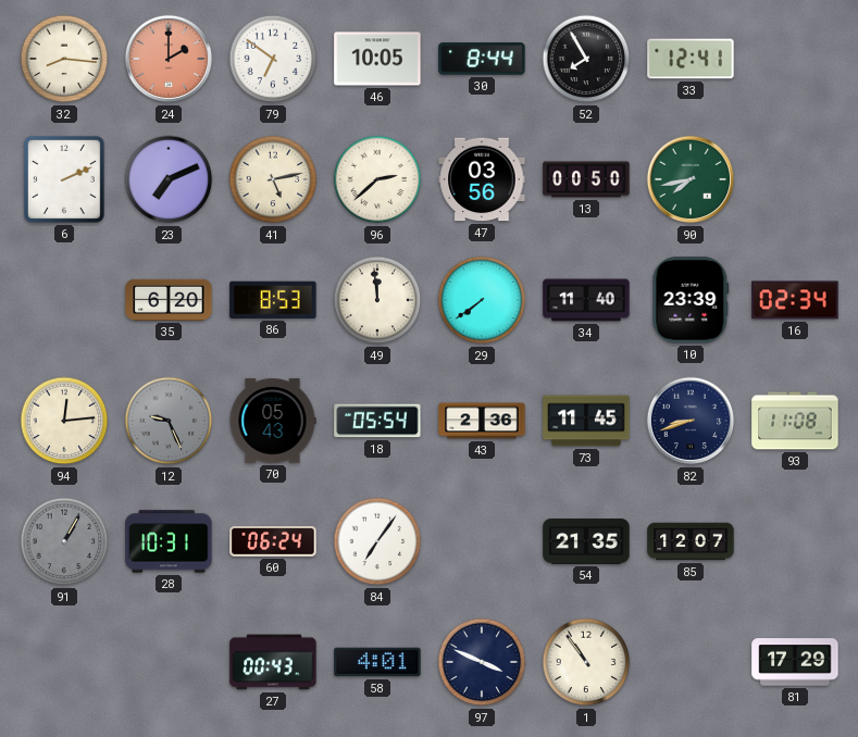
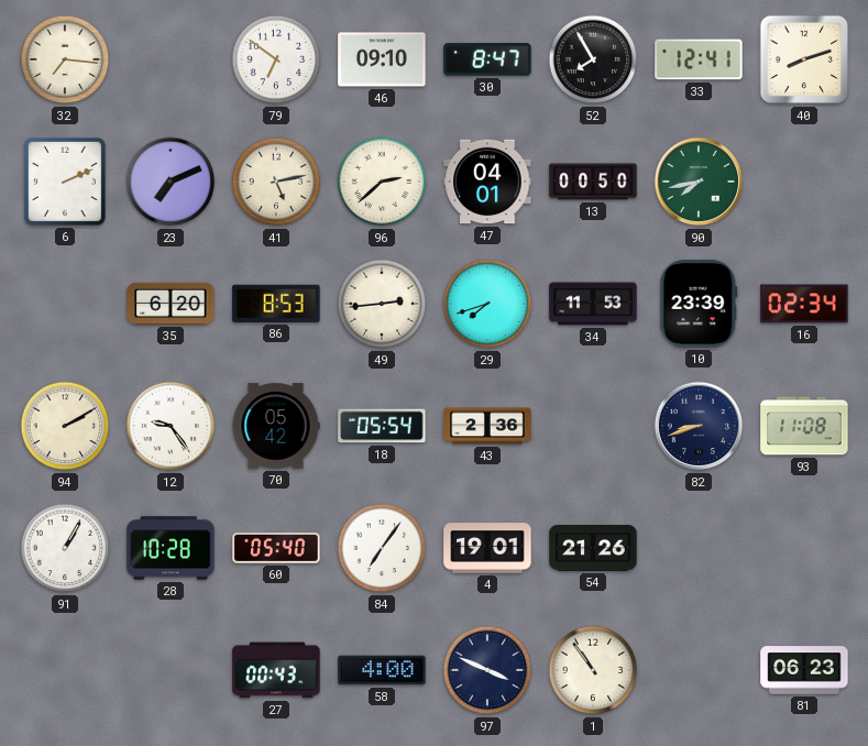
32: 8:16 -> 7:16
24: 2:00 -> none
46: 10:05 -> 09:10
30: 8:44 -> 8:47
40: none -> 8:12
47: 03:56 -> 04:01
49: 11:59 -> 2:44
29: 7:39 -> 7:42
34: 11:40 -> 11:53
94: 12:14 -> 2:10
12: 9:26 -> 9:24
12 dial: grey -> white
70: 05:43 -> 05:42
73: 11:45 -> none
91 dial: grey -> white
28: 10:31 -> 10:28
60: 06:24 -> 05:40
4: none -> 19:01
54: 21:35 -> 21:26
85: 12:07 -> none
58: 4:01 -> 4:00
81: 17:29 -> 06:23
